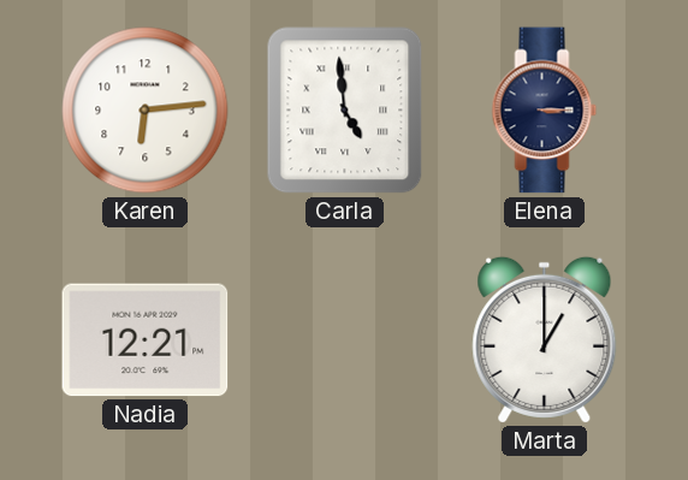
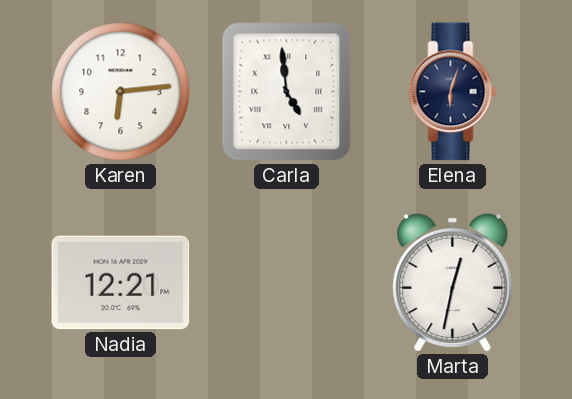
Elena: 3:15 -> 6:03
Marta: 1:00 -> 12:32
